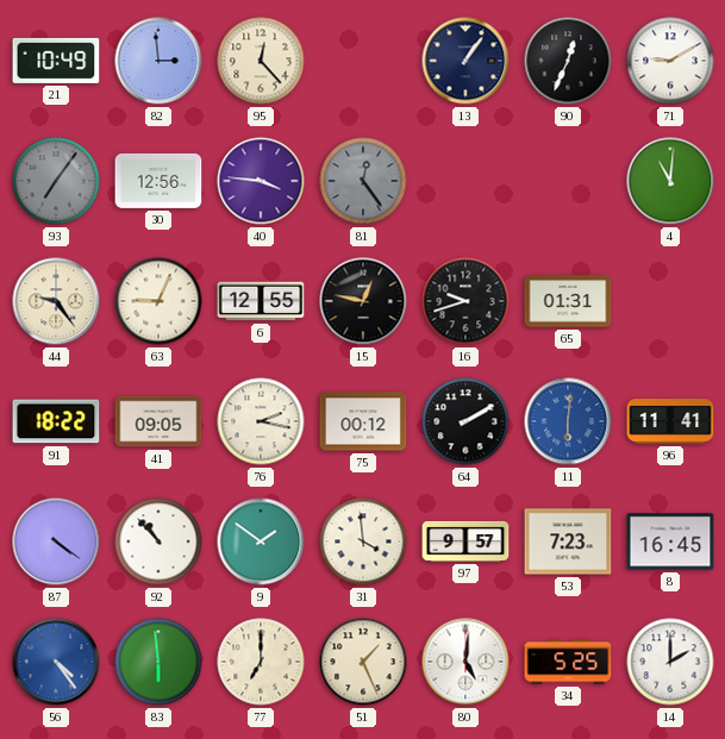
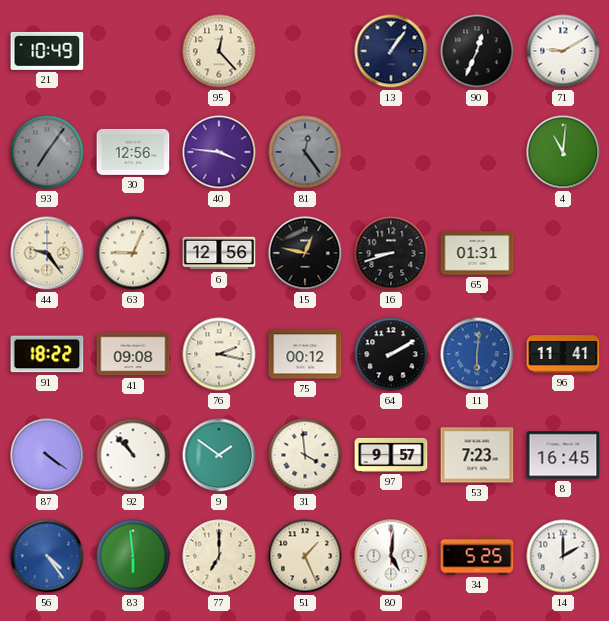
82: 2:59 -> none
6: 12:55 -> 12:56
16: 9:42 -> 8:42
41: 09:05 -> 09:08
